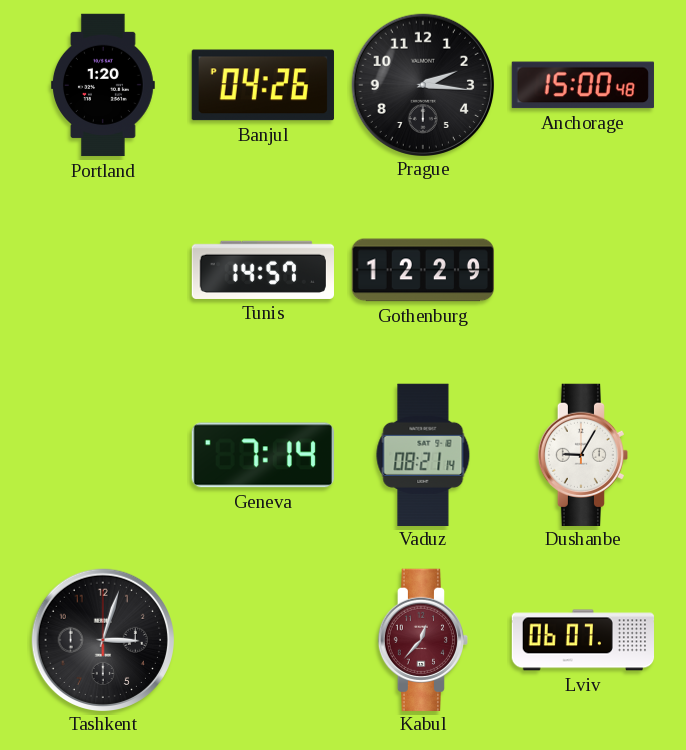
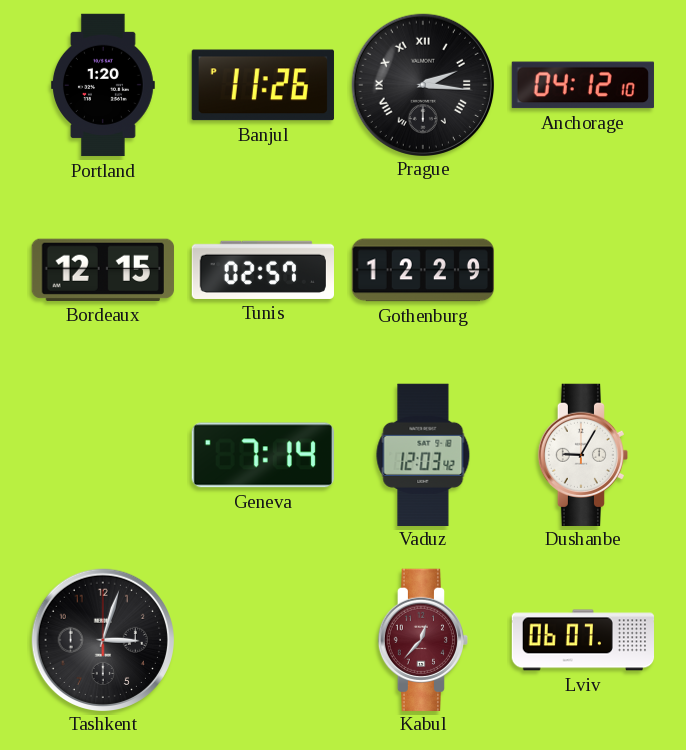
Banjul: 04:26 -> 11:26
Prague numerals: Arabic -> Roman
Anchorage: 15:00 -> 04:12
Bordeaux: none -> 12:15
Tunis: 14:57 -> 02:57
Vaduz: 08:21 -> 12:03
